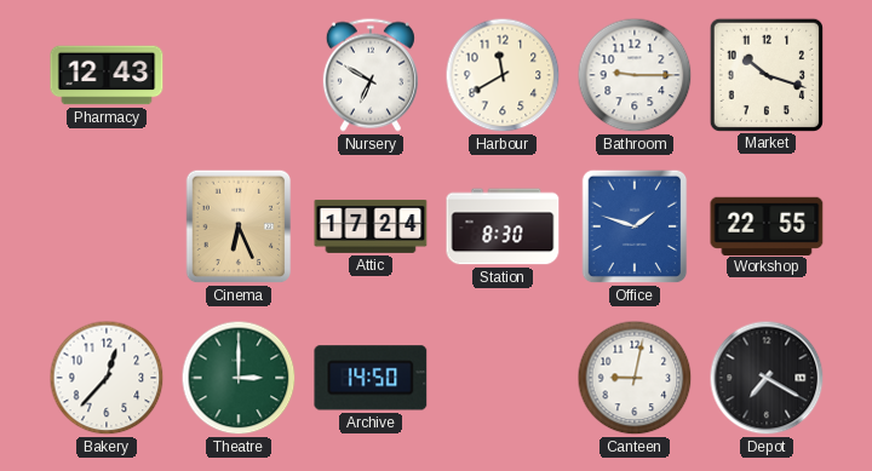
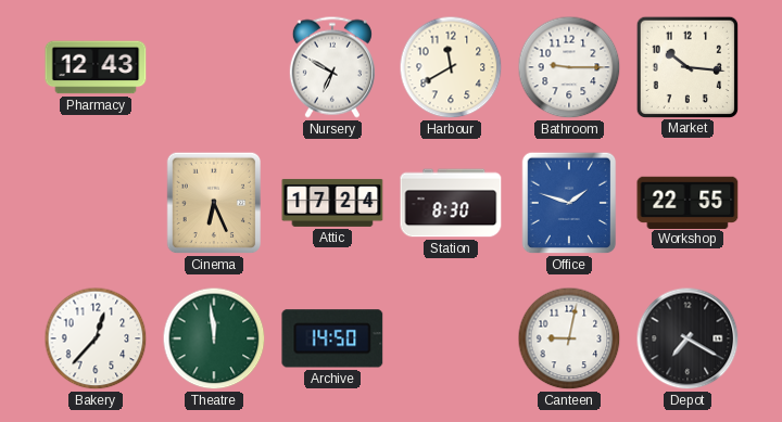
Market: 10:18 -> 10:16
Theatre: 3:00 -> 11:59
